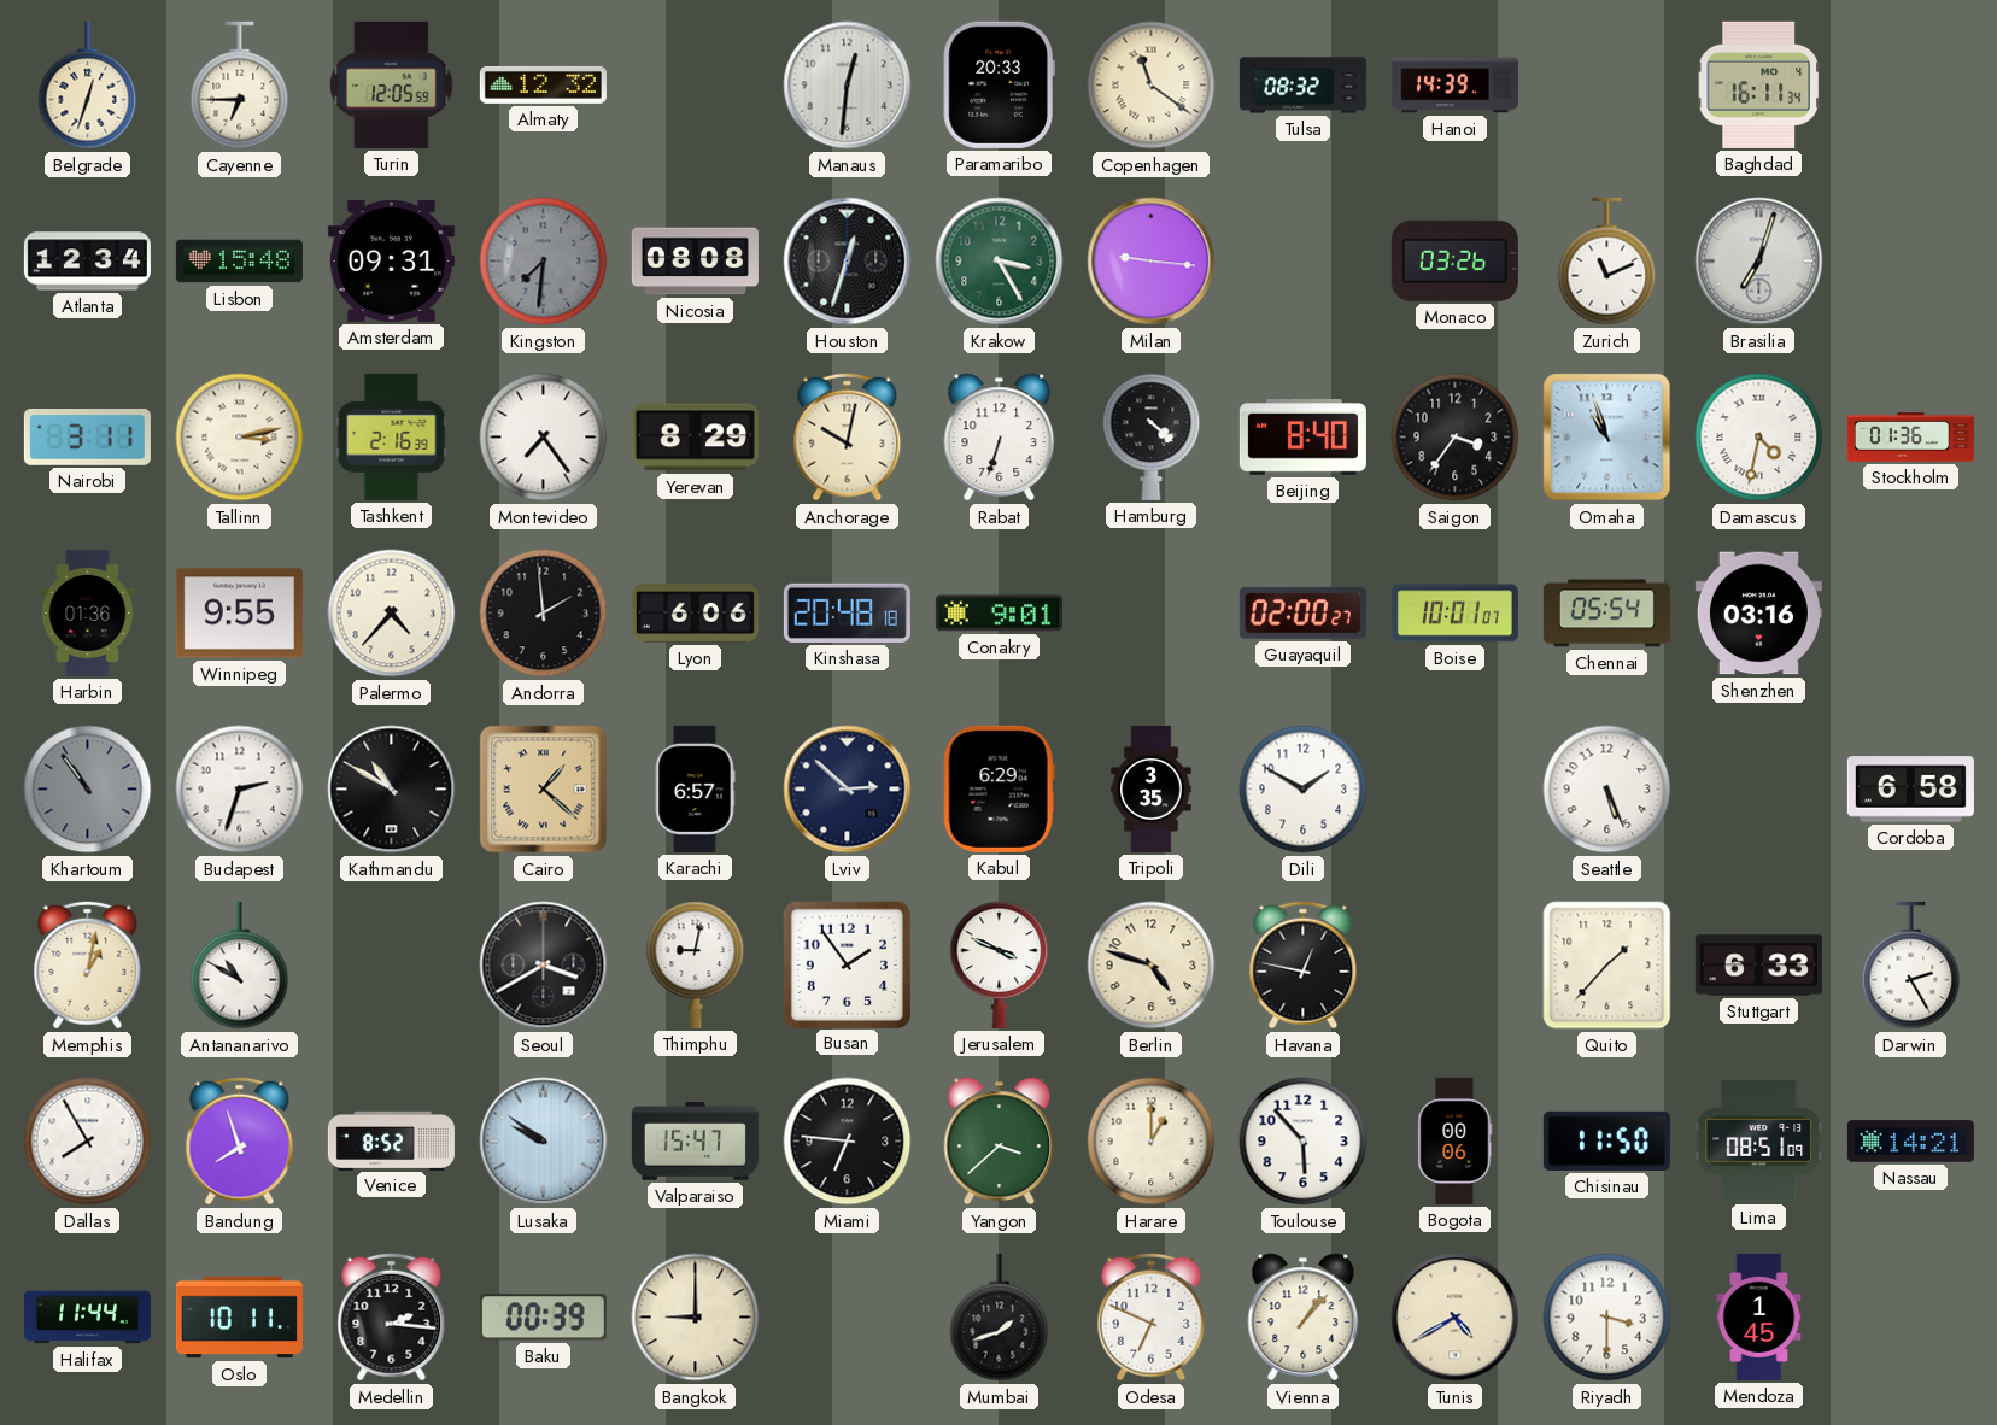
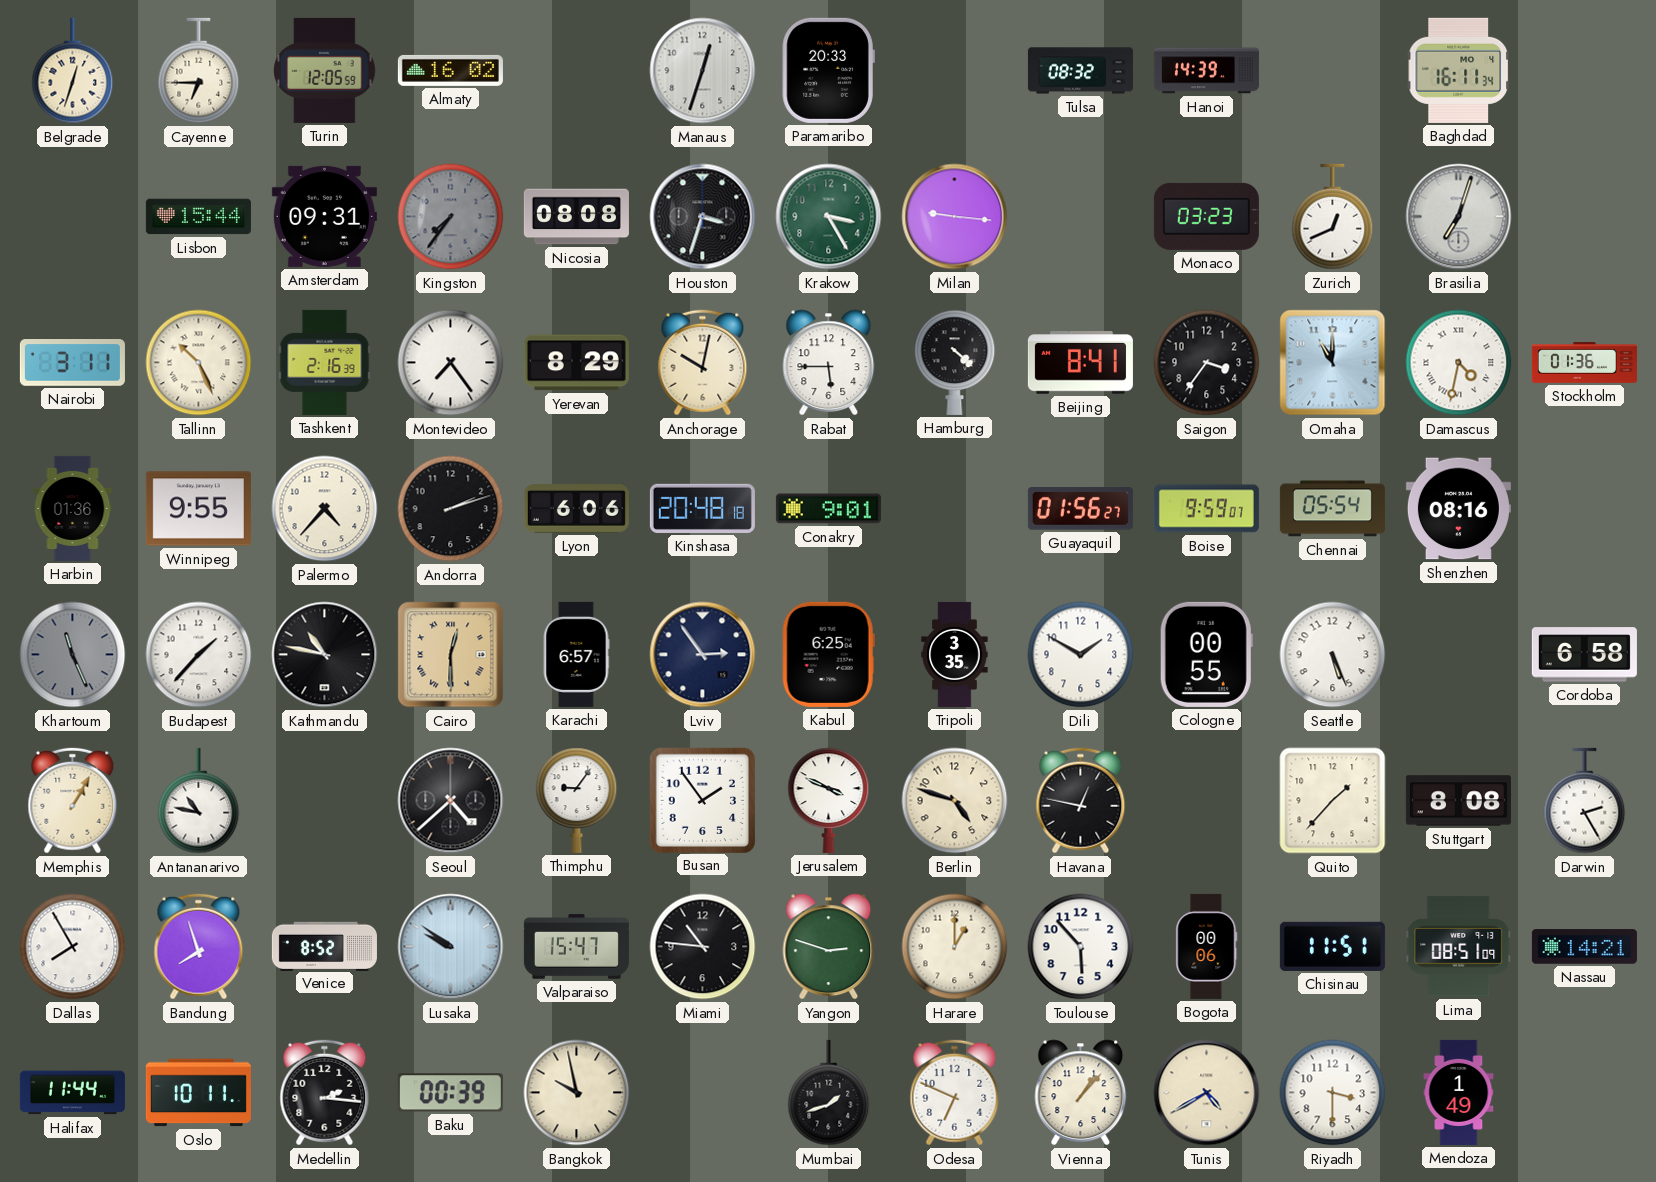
Almaty: 12:32 -> 16:02
Manaus: 12:31 -> 12:33
Copenhagen: 11:21 -> none
Atlanta: 12:34 -> none
Lisbon: 15:48 -> 15:44
Kingston: 7:31 -> 7:36
Houston: 12:33 -> 3:33
Monaco: 03:26 -> 03:23
Zurich: 11:11 -> 12:41
Tallinn: 3:13 -> 10:26
Rabat: 6:33 -> 5:45
Beijing: 8:40 -> 8:41
Omaha: 10:57 -> 11:00
Andorra: 1:59 -> 2:12
Guayaquil: 02:00 -> 01:56
Boise: 10:01 -> 9:59
Shenzhen: 03:16 -> 08:16
Khartoum: 10:54 -> 11:26
Budapest: 2:33 -> 1:37
Kathmandu: 10:50 -> 10:47
Cairo: 1:22 -> 12:30
Lviv: 2:52 -> 2:54
Kabul: 6:29 -> 6:25
Cologne: none -> 00:55
Memphis: 1:02 -> 1:05
Antananarivo: 10:50 -> 10:47
Seoul: 3:40 -> 4:38
Thimphu: 9:02 -> 9:06
Stuttgart: 6:33 -> 8:08
Miami: 6:46 -> 10:46
Yangon: 3:38 -> 2:48
Chisinau: 11:50 -> 11:51
Bangkok: 9:00 -> 9:58
Mendoza: 1:45 -> 1:49
